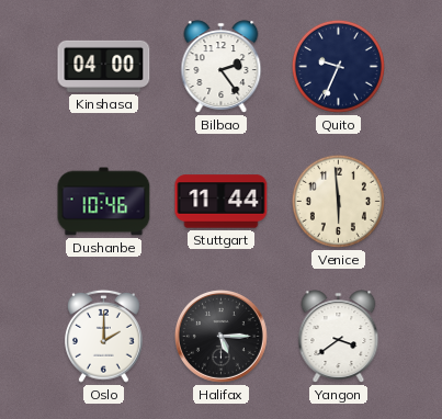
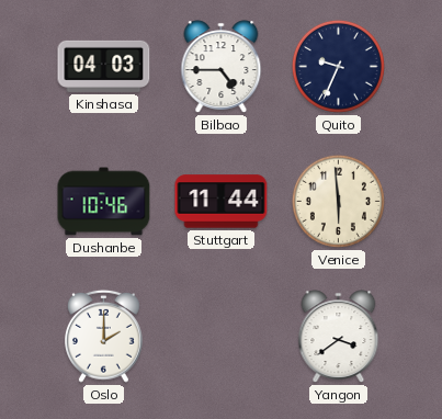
Kinshasa: 04:00 -> 04:03
Bilbao: 2:24 -> 4:45
Halifax: 5:15 -> none
